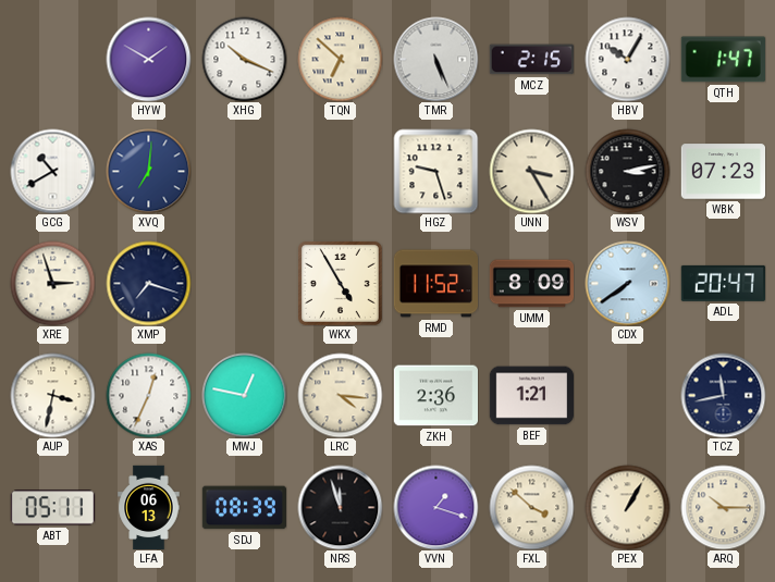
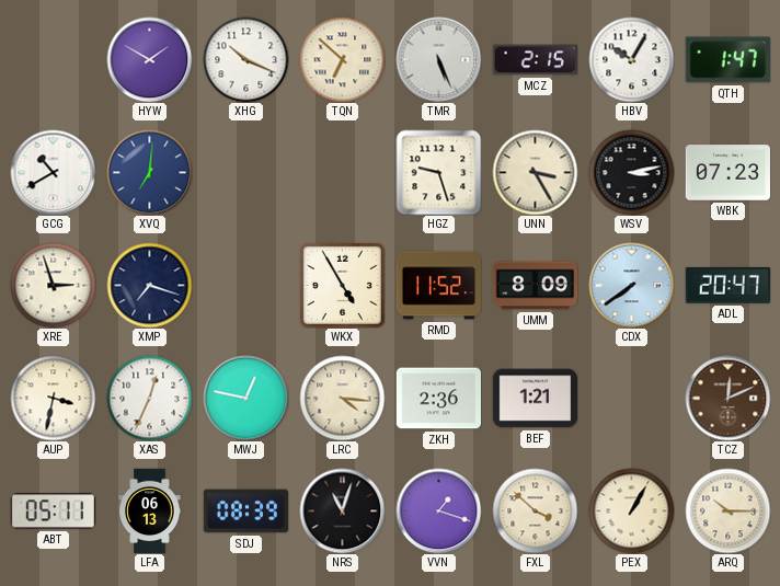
TCZ: 11:43 -> 12:11
TCZ dial: navy -> brown
NRS: 11:57 -> 11:03
